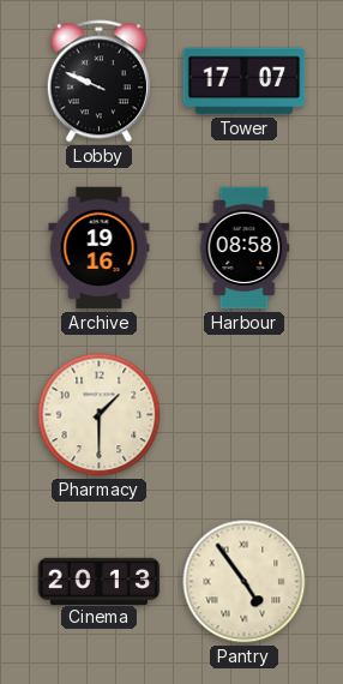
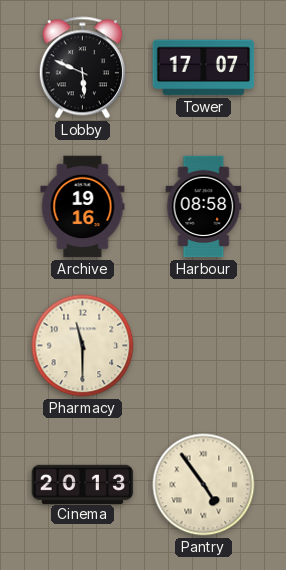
Lobby: 9:49 -> 5:49
Pharmacy: 1:30 -> 11:30
